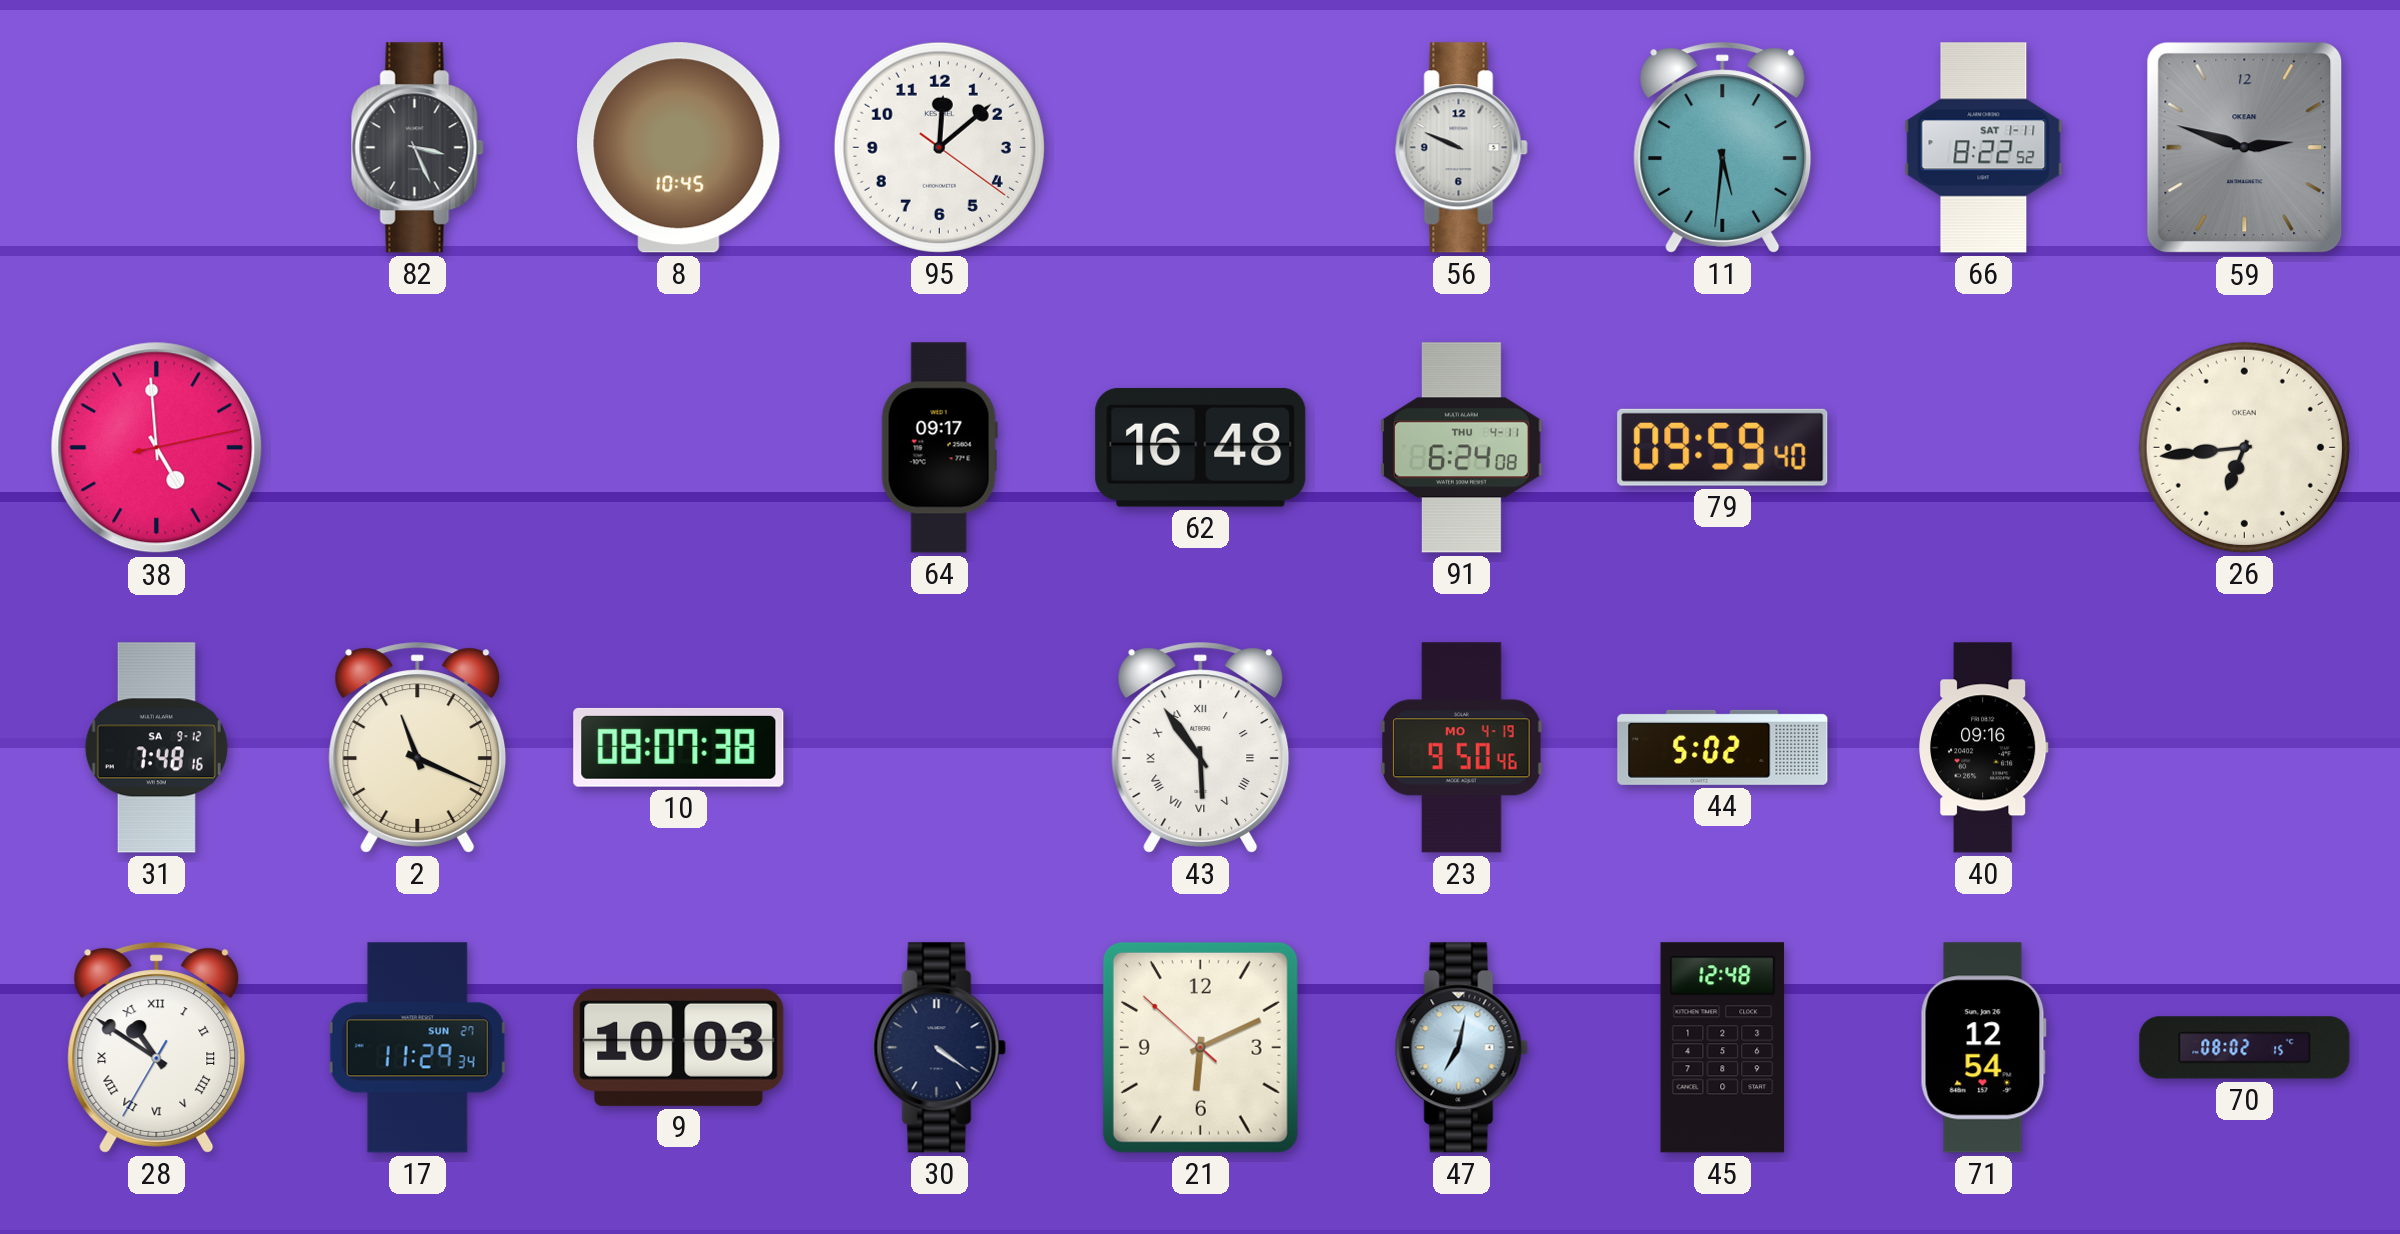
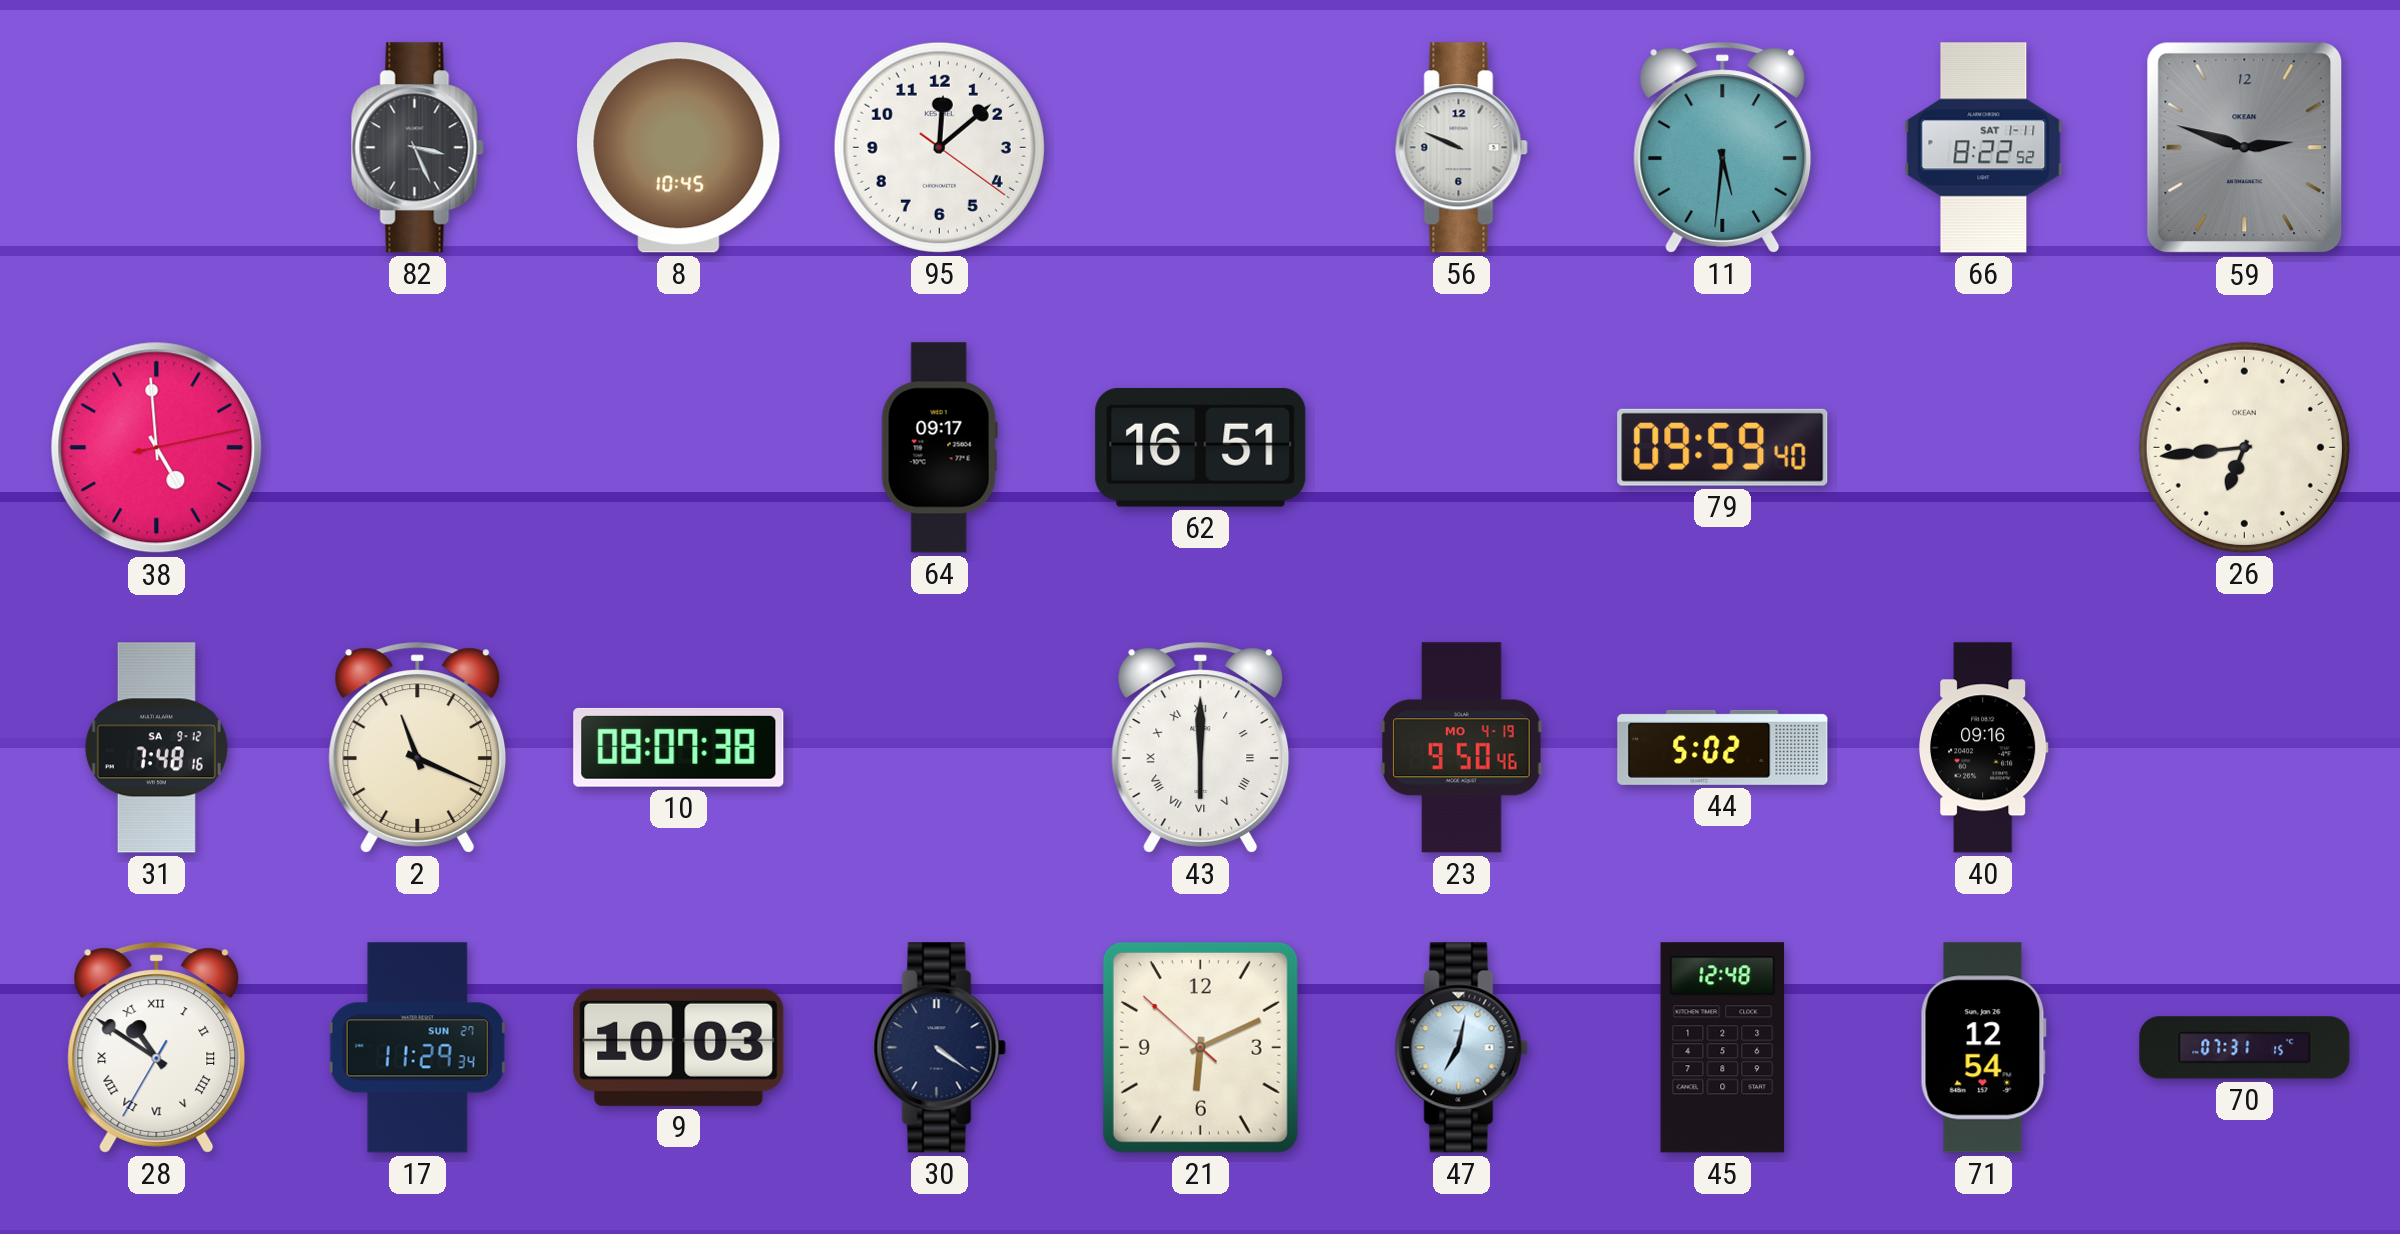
62: 16:48 -> 16:51
91: 6:24 -> none
43: 5:54 -> 6:00
70: 08:02 -> 07:31
